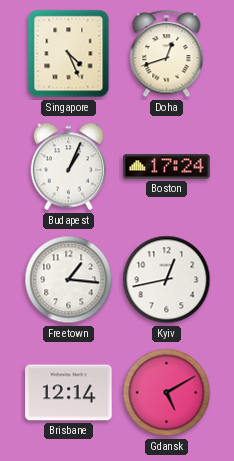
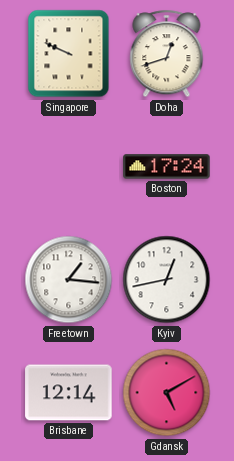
Singapore: 4:26 -> 9:49
Budapest: 1:04 -> none
